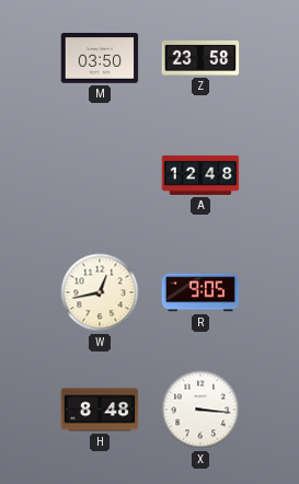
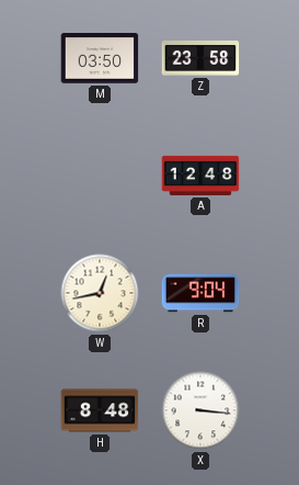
R: 9:05 -> 9:04
